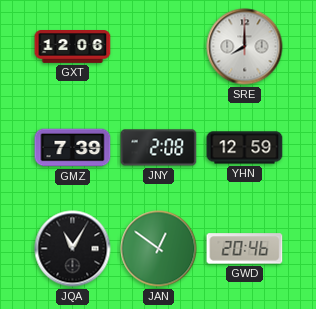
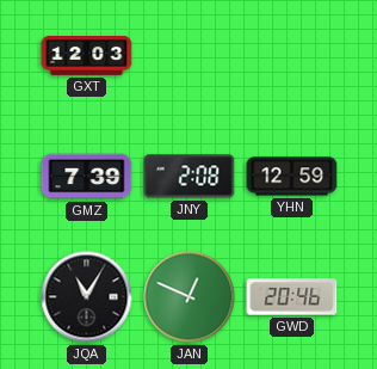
GXT: 12:06 -> 12:03
SRE: 8:00 -> none
JAN: 12:51 -> 12:49
